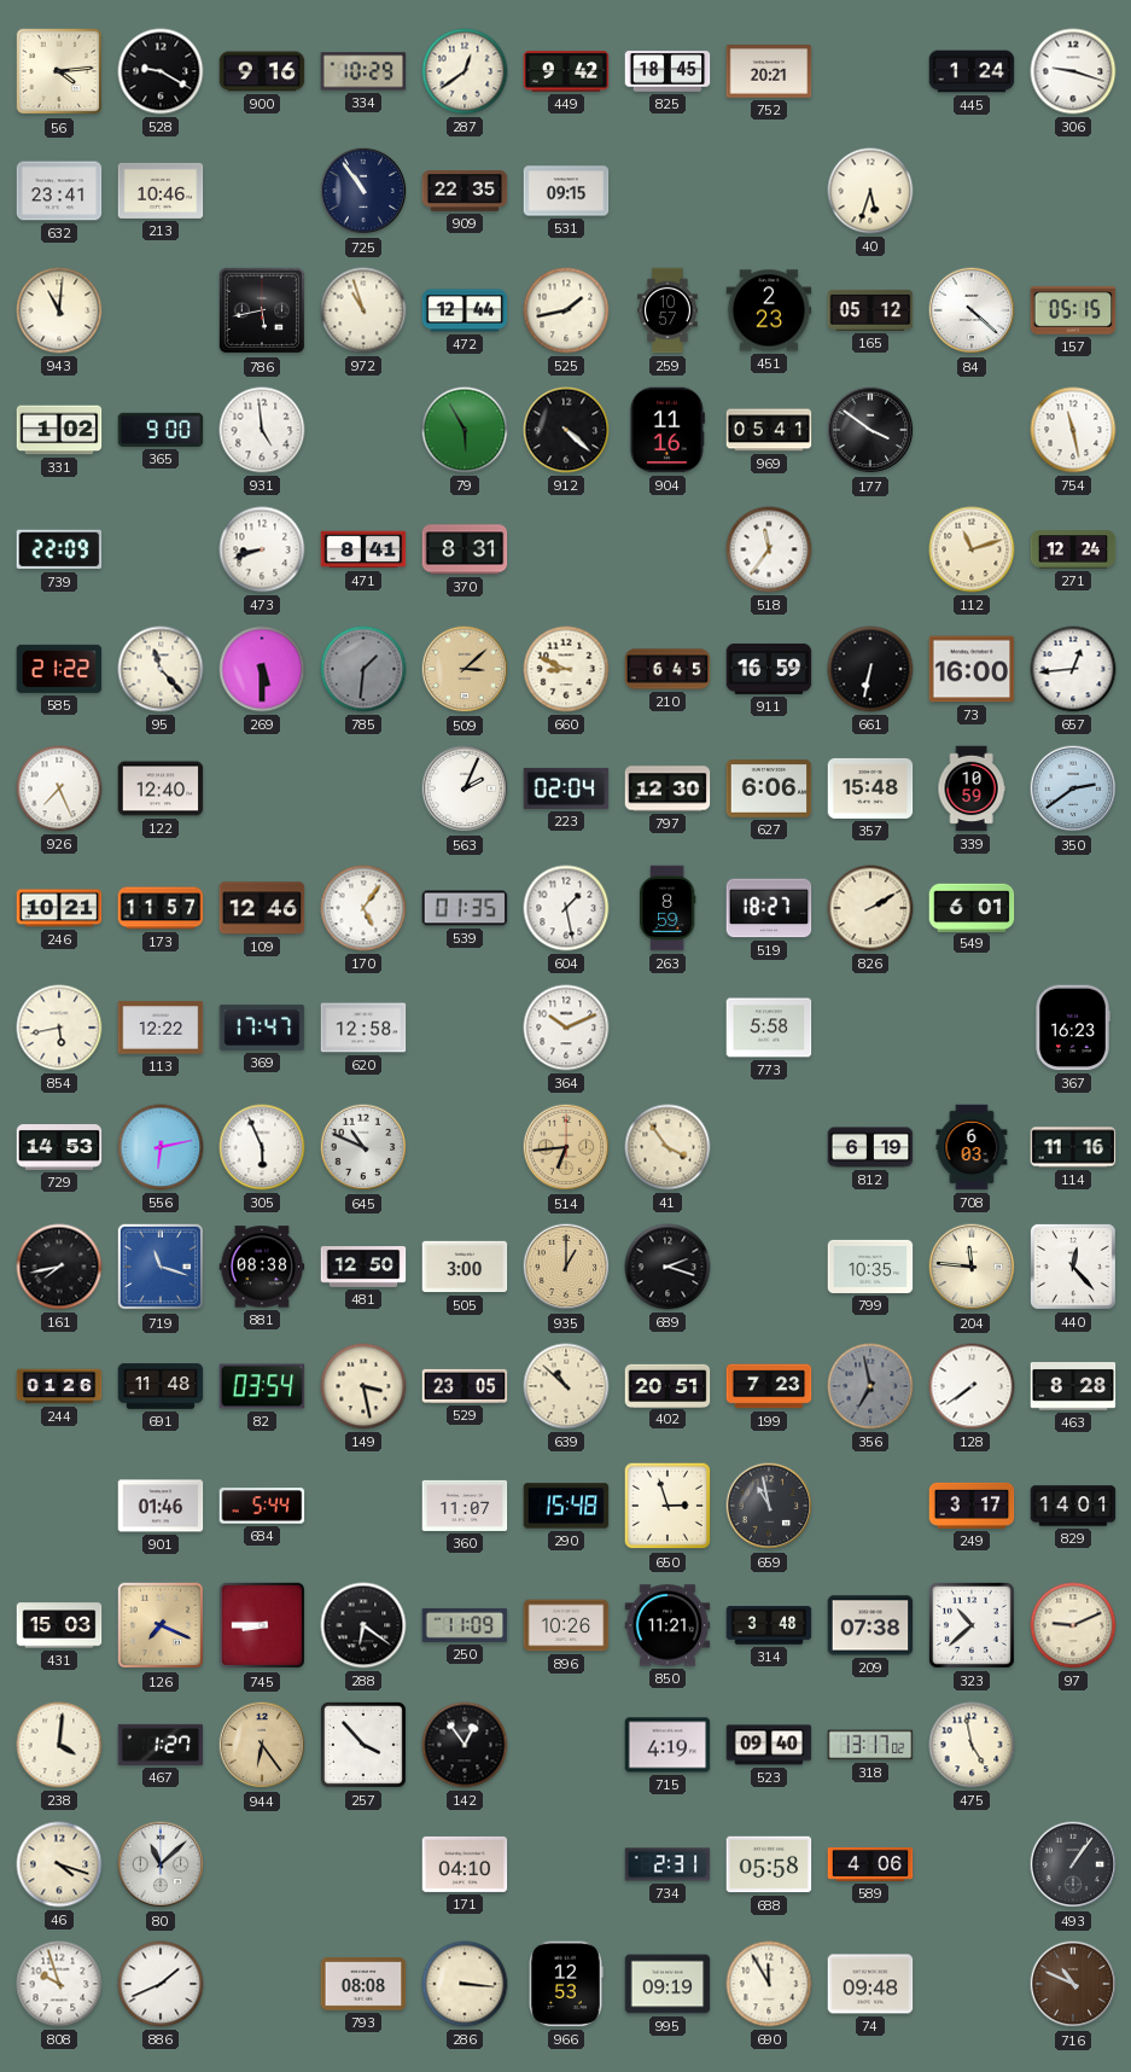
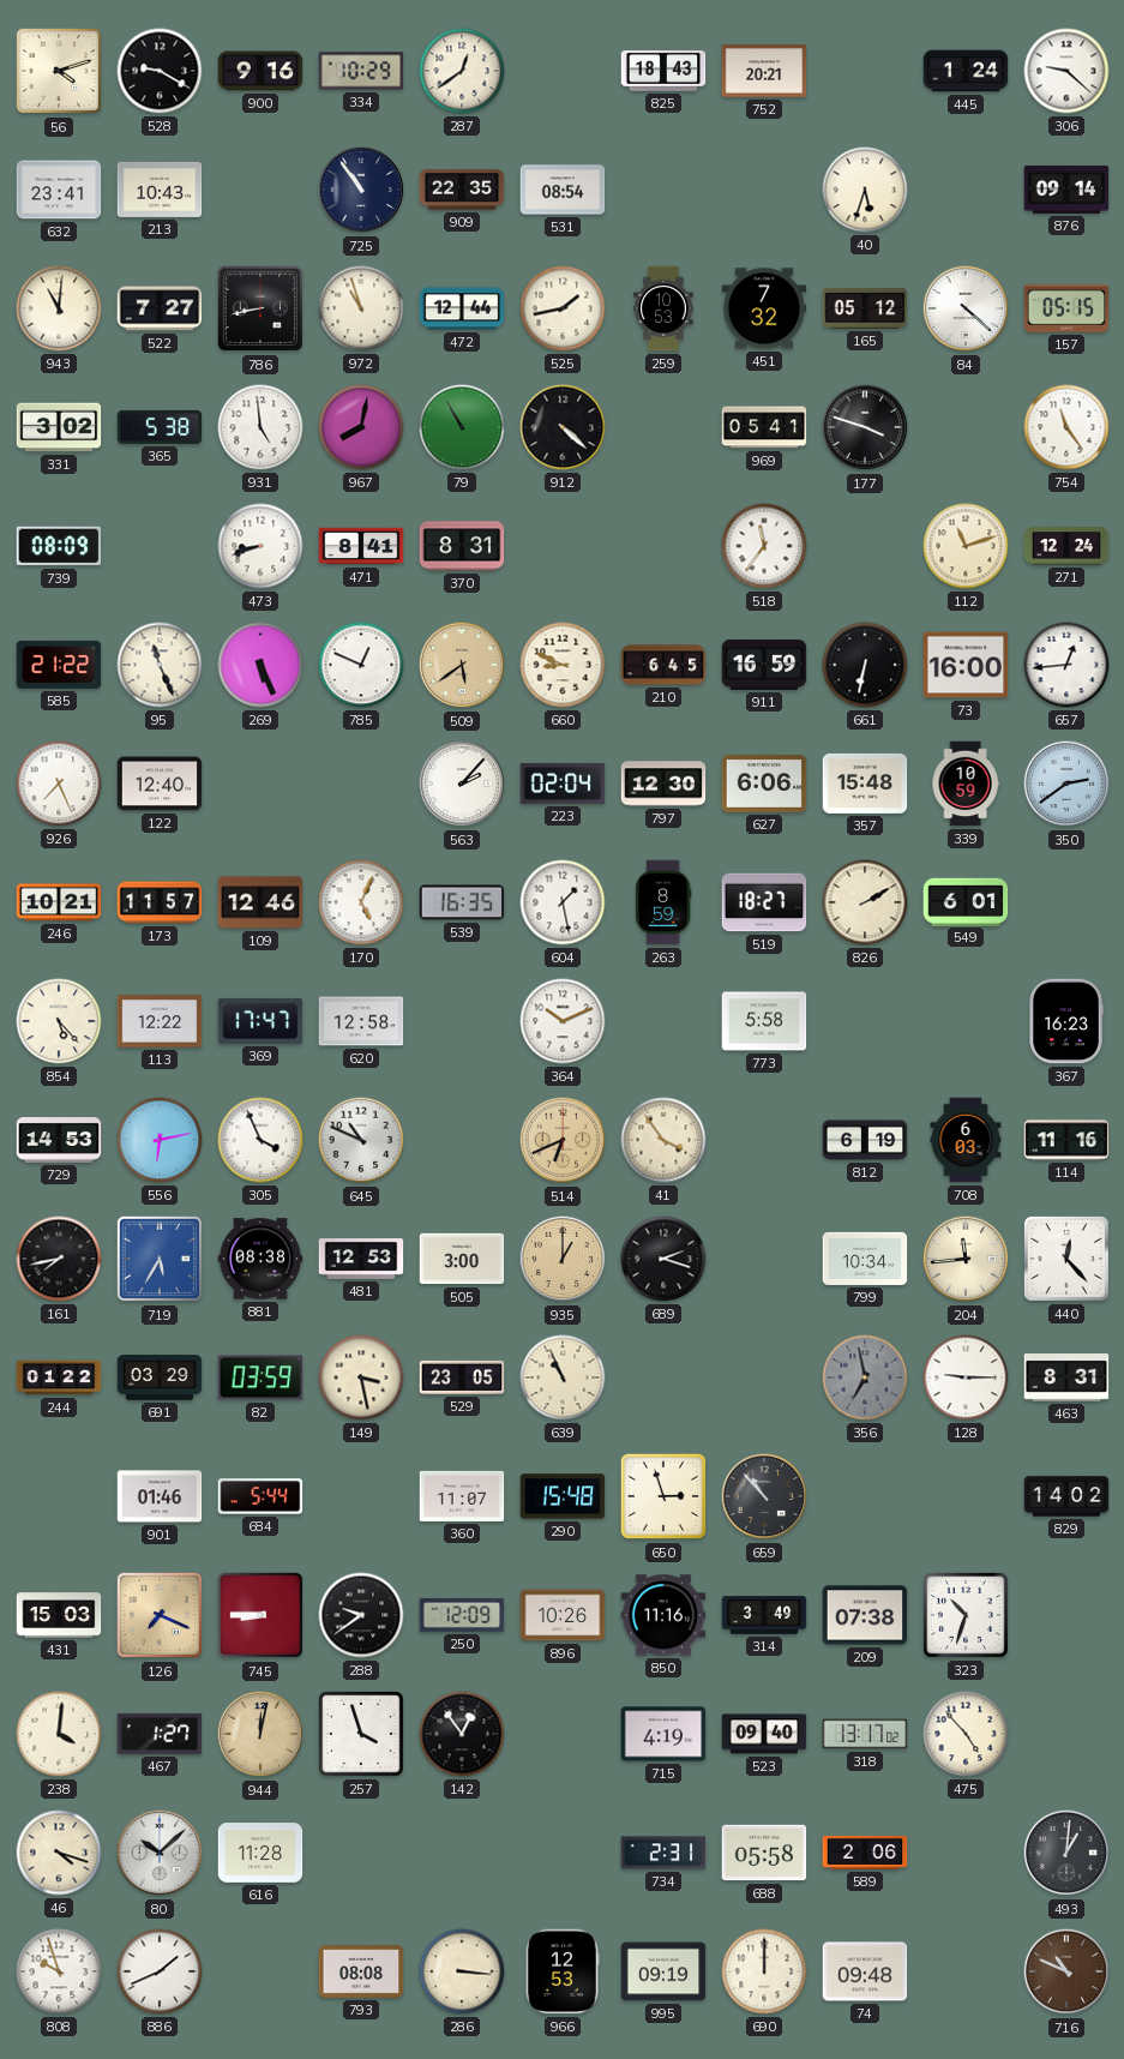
56: 4:14 -> 4:12
449: 9:42 -> none
825: 18:45 -> 18:43
306: 9:18 -> 9:22
213: 10:46 -> 10:43
531: 09:15 -> 08:54
876: none -> 09:14
522: none -> 7:27
786: 5:43 -> 8:43
259: 10:57 -> 10:53
451: 2:23 -> 7:32
331: 1:02 -> 3:02
365: 9:00 -> 5:38
967: none -> 8:02
79: 5:55 -> 10:55
904: 11:16 -> none
177: 3:51 -> 3:48
754: 11:28 -> 11:24
739: 22:09 -> 08:09
95: 11:23 -> 11:26
269: 5:30 -> 5:26
785: 1:31 -> 12:49
785 dial: grey -> white
509: 3:08 -> 5:39
563: 2:04 -> 2:07
170: 5:06 -> 5:04
539: 01:35 -> 16:35
854: 5:43 -> 5:23
305: 5:56 -> 3:56
514: 6:44 -> 6:41
719: 11:18 -> 5:35
481: 12:50 -> 12:53
799: 10:35 -> 10:34
204: 11:46 -> 11:44
244: 01:26 -> 01:22
691: 11:48 -> 03:29
82: 03:54 -> 03:59
639: 10:52 -> 10:56
402: 20:51 -> none
199: 7:23 -> none
128: 7:39 -> 9:15
463: 8:28 -> 8:31
659: 10:58 -> 10:53
249: 3:17 -> none
829: 14:01 -> 14:02
288: 6:21 -> 9:39
250: 11:09 -> 12:09
850: 11:21 -> 11:16
314: 3:48 -> 3:49
323: 10:38 -> 10:33
97: 9:11 -> none
944: 6:24 -> 12:02
257: 3:53 -> 3:57
475: 4:58 -> 4:53
80: 11:08 -> 10:08
616: none -> 11:28
171: 04:10 -> none
589: 4:06 -> 2:06
493: 1:06 -> 1:01
690: 11:55 -> 12:00
